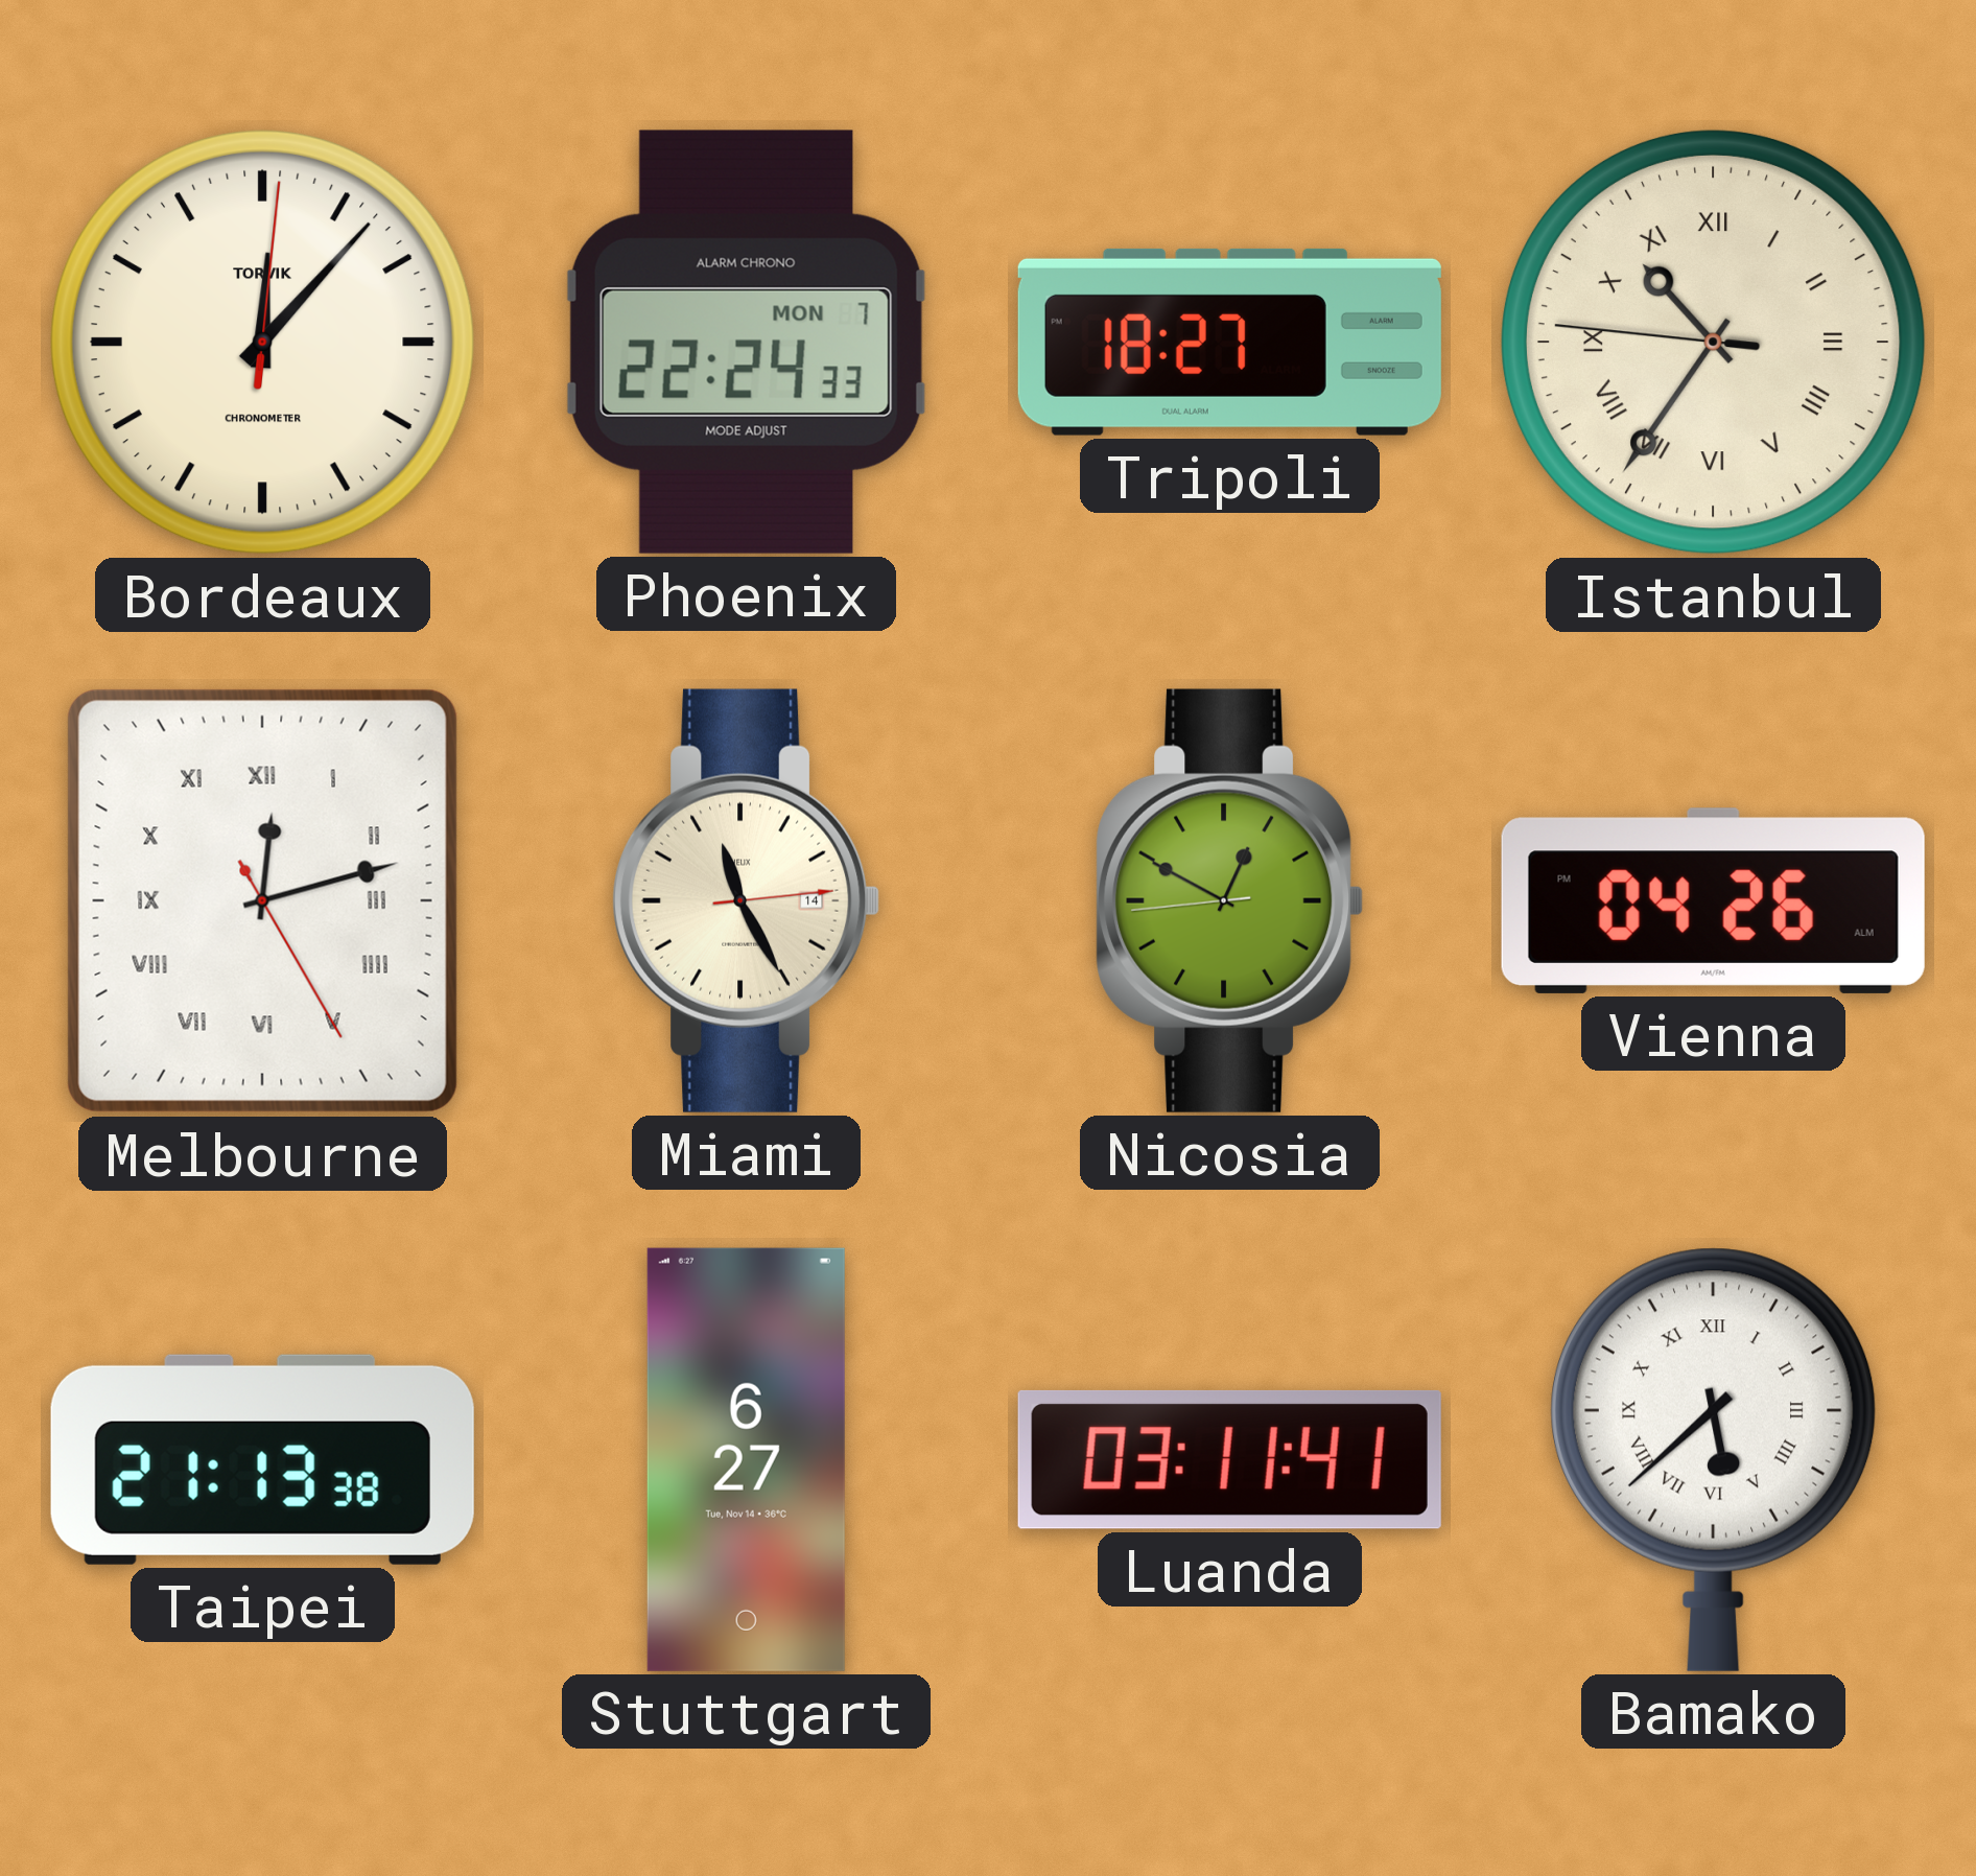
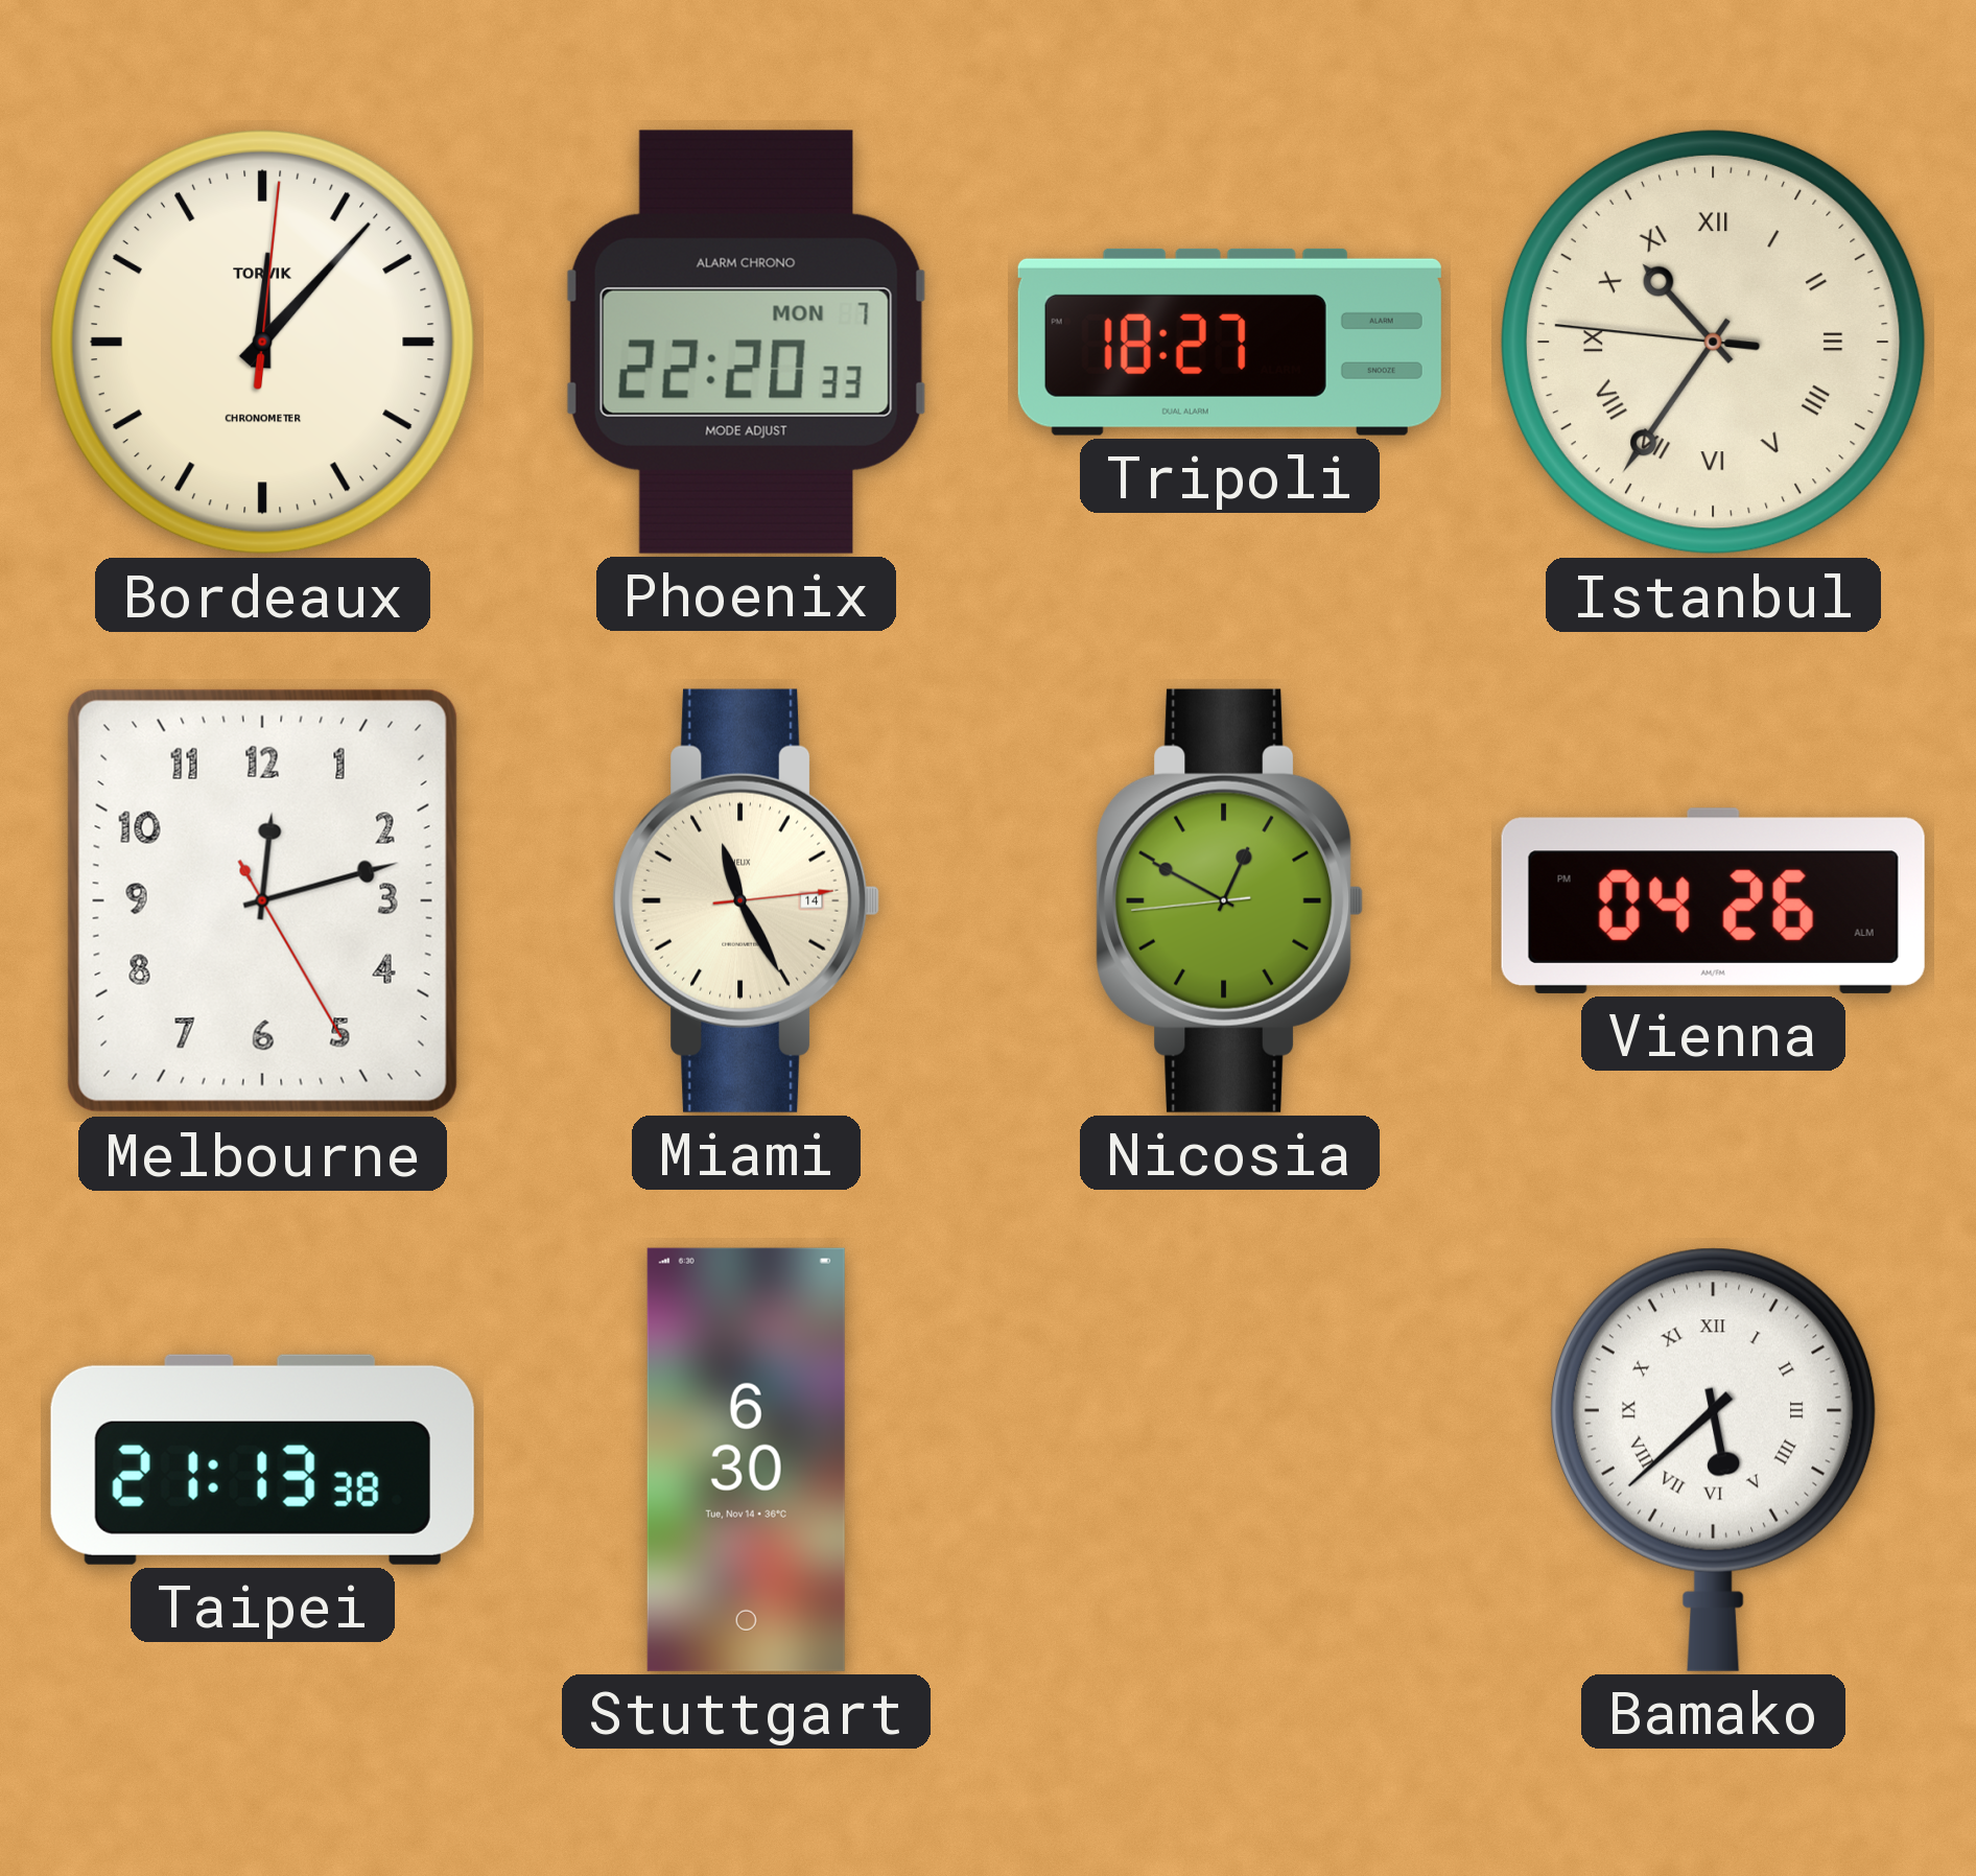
Phoenix: 22:24 -> 22:20
Melbourne numerals: Roman -> Arabic
Stuttgart: 6:27 -> 6:30
Luanda: 03:11 -> none
